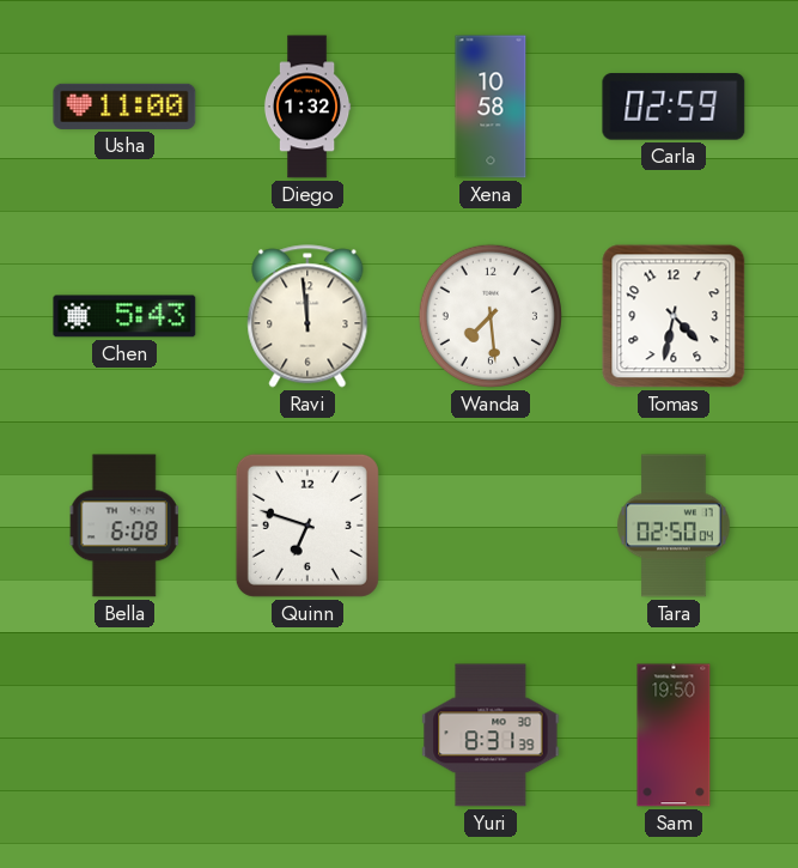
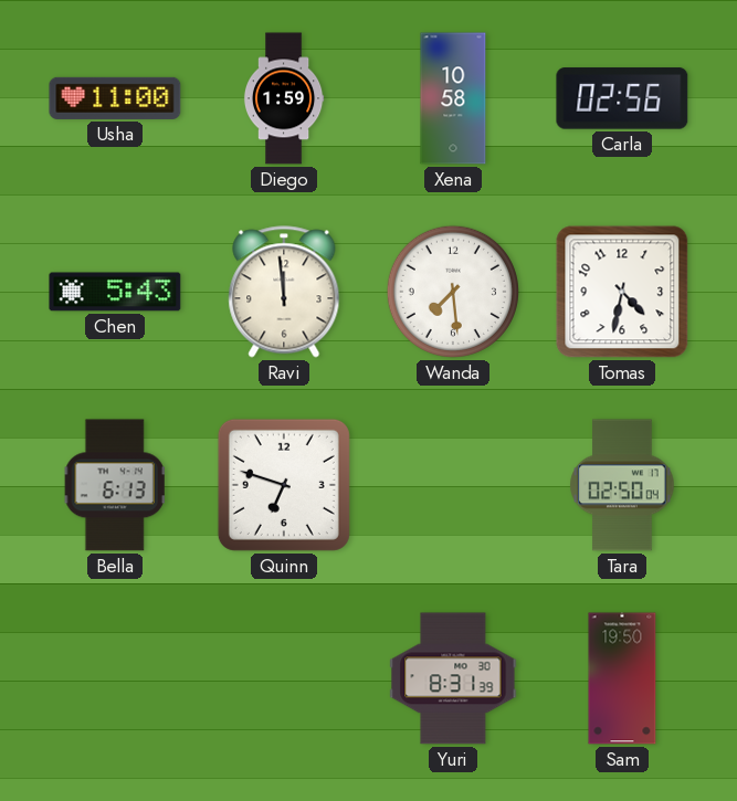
Diego: 1:32 -> 1:59
Carla: 02:59 -> 02:56
Bella: 6:08 -> 6:13
